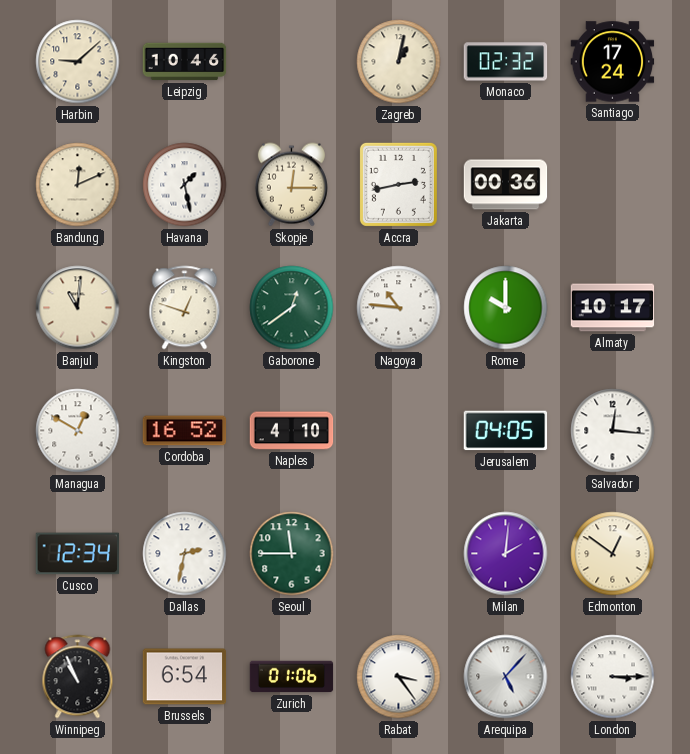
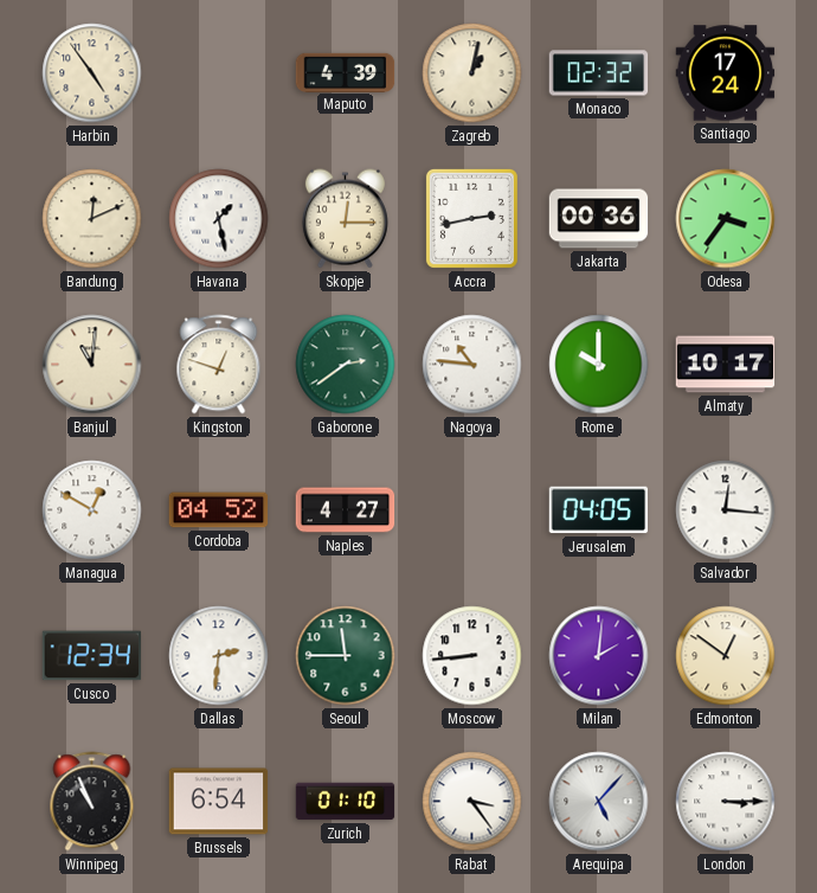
Harbin: 9:08 -> 4:54
Leipzig: 10:46 -> none
Maputo: none -> 4:39
Odesa: none -> 3:36
Gaborone: 12:39 -> 2:39
Cordoba: 16:52 -> 04:52
Naples: 4:10 -> 4:27
Dallas: 2:32 -> 2:31
Moscow: none -> 8:44
Zurich: 01:06 -> 01:10
